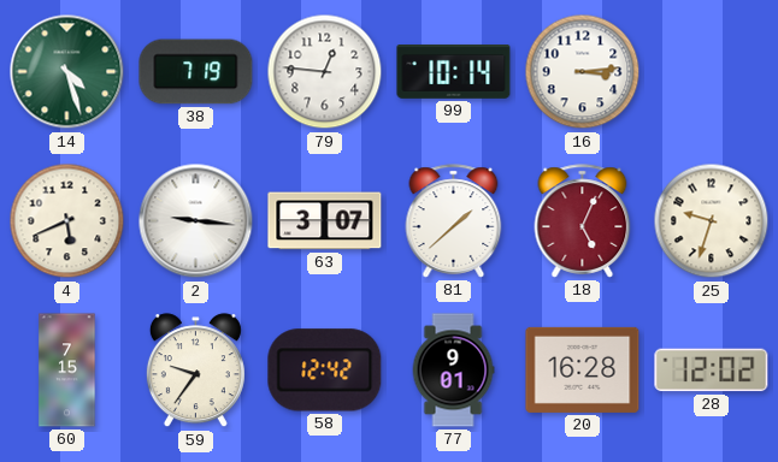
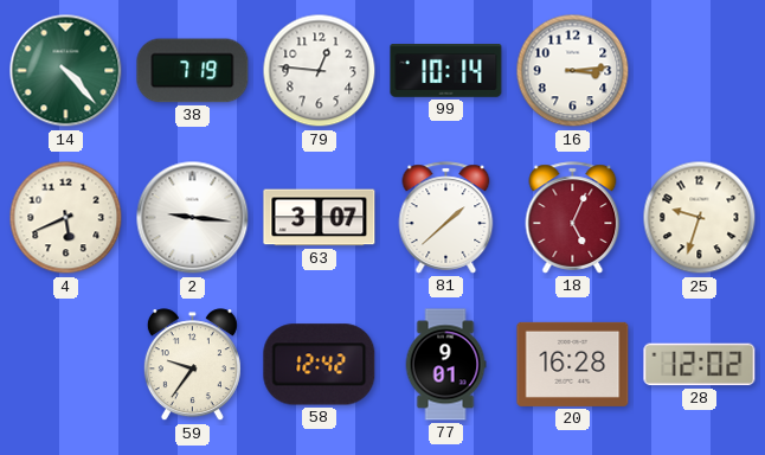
14: 4:27 -> 4:23
60: 7:15 -> none
